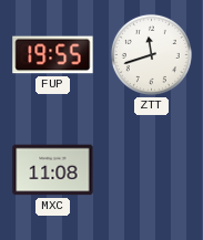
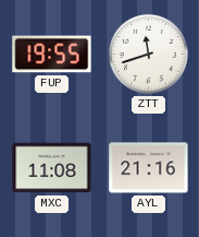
AYL: none -> 21:16
